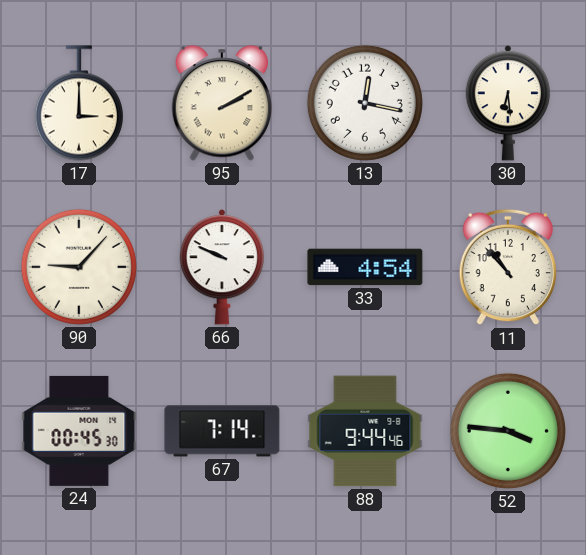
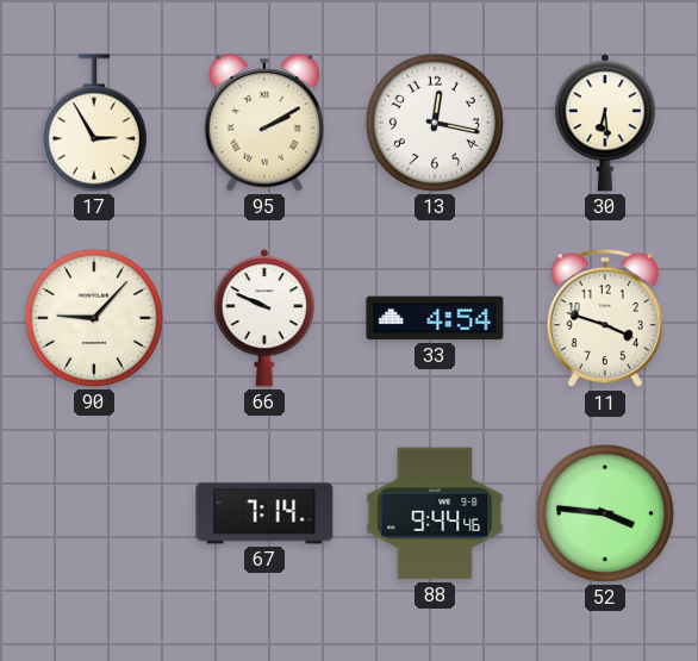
17: 3:00 -> 2:55
11: 10:53 -> 3:48
24: 00:45 -> none
